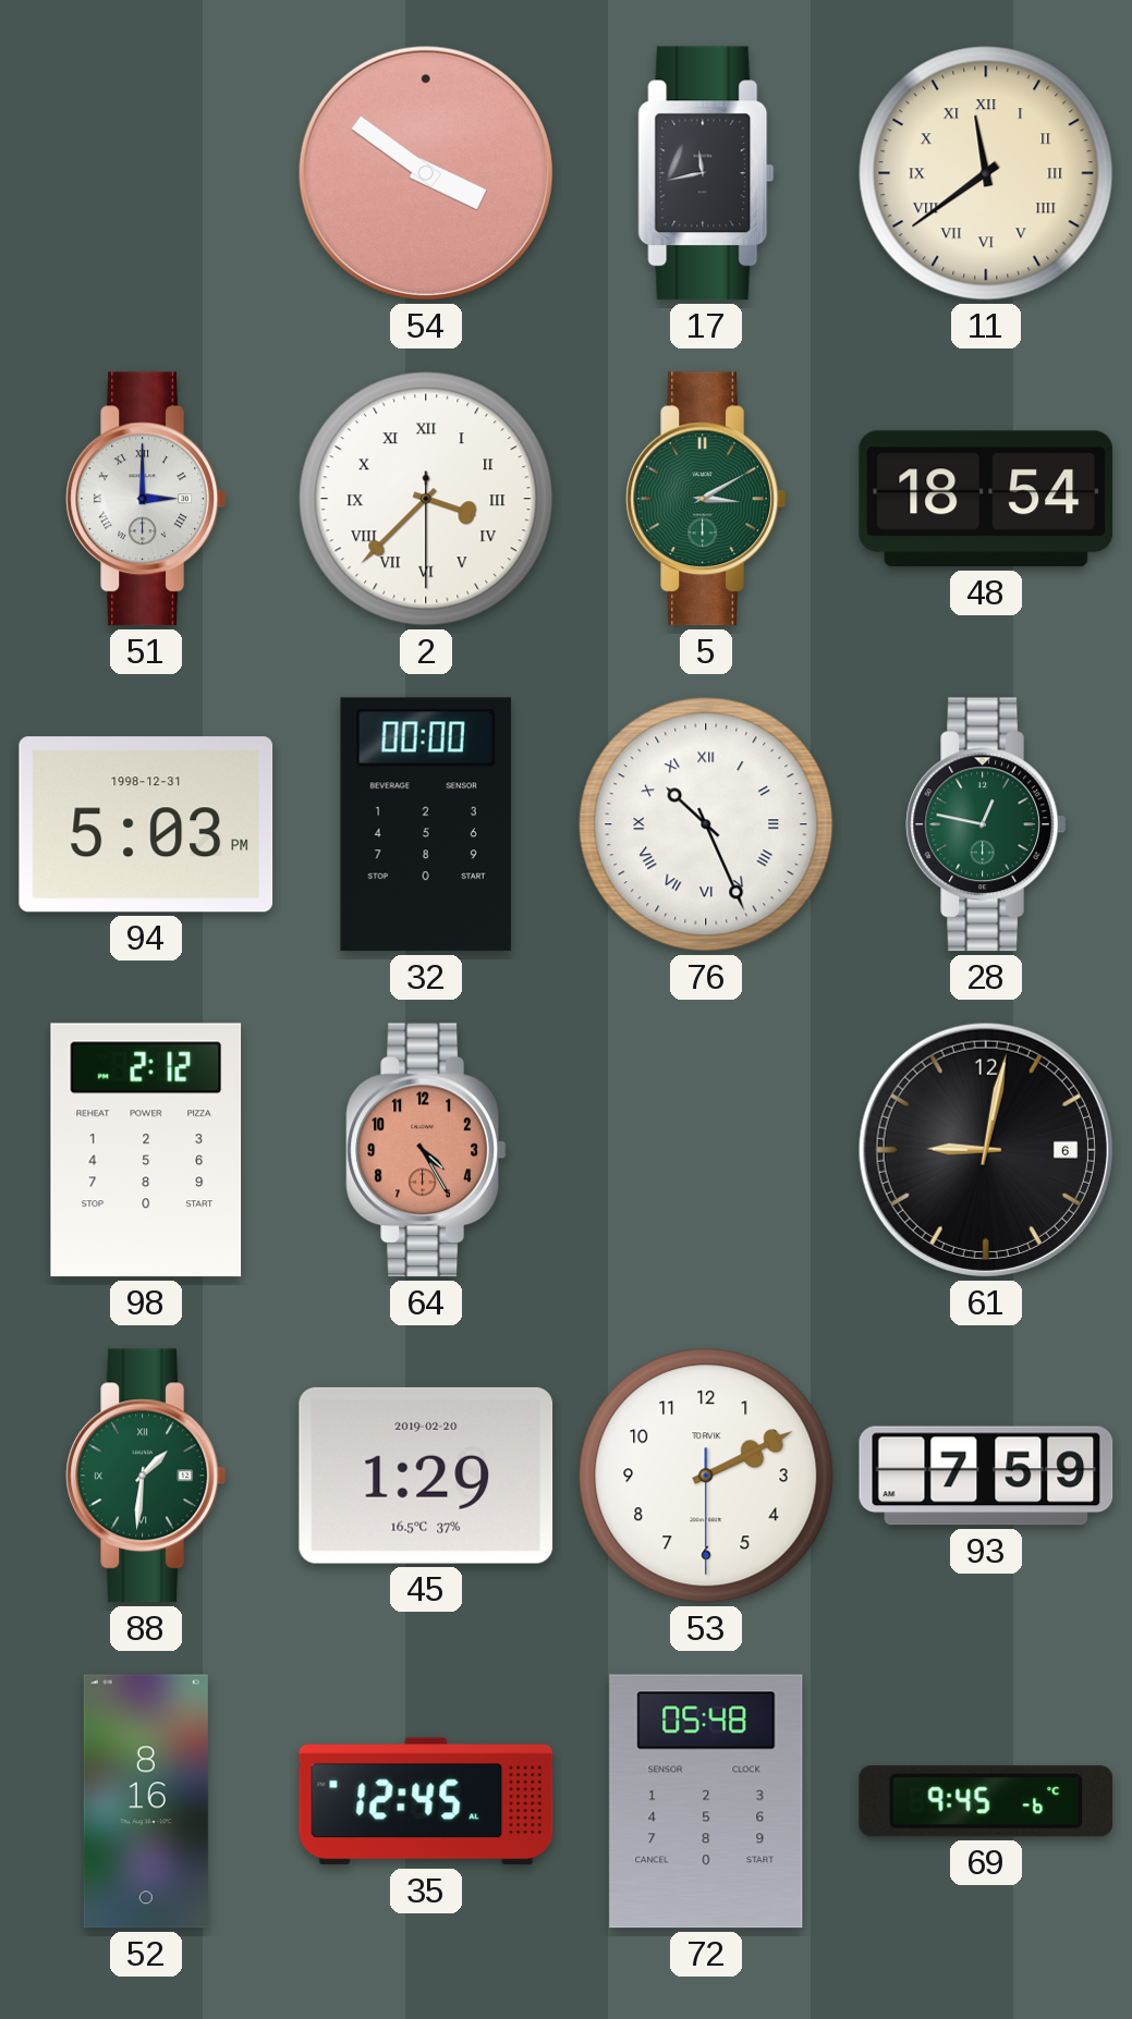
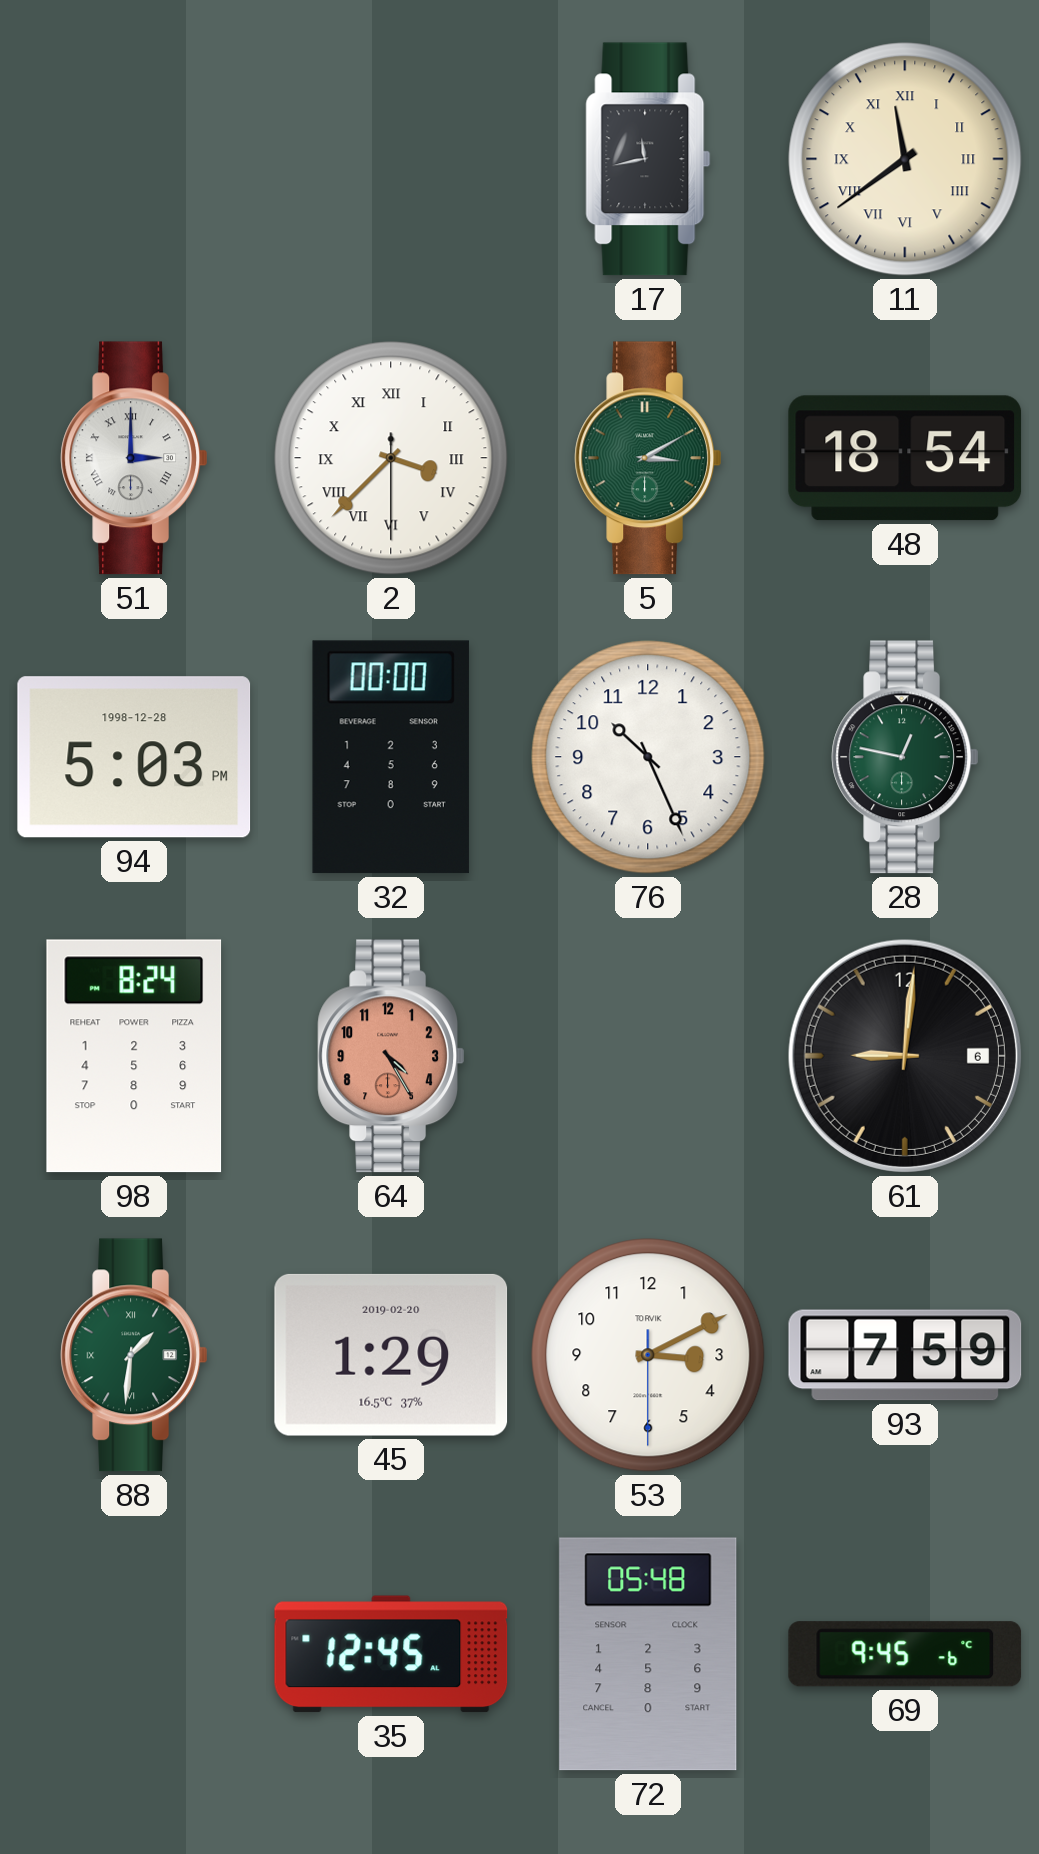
54: 3:51 -> none
94 date: 1998-12-31 -> 1998-12-28
76 numerals: Roman -> Arabic
98: 2:12 -> 8:24
61: 9:02 -> 9:01
53: 2:10 -> 3:10
52: 8:16 -> none
